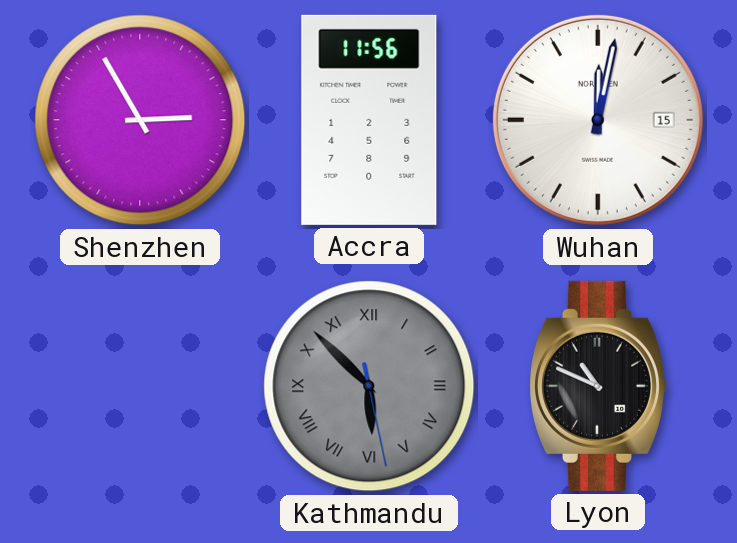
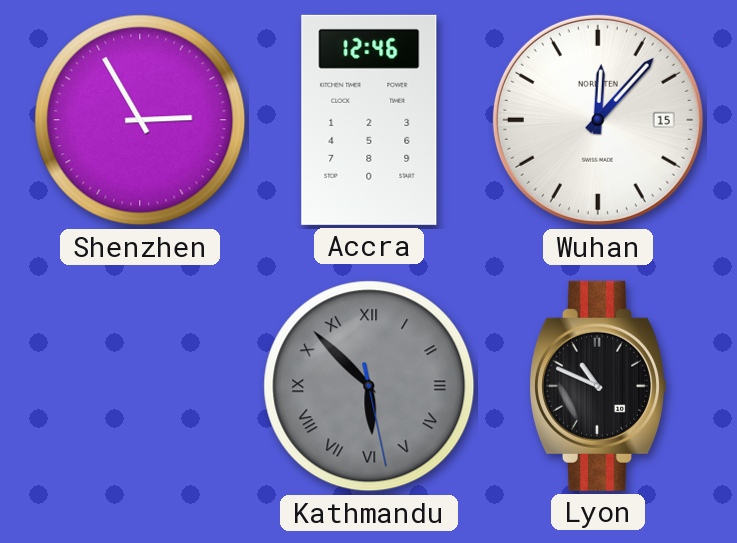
Accra: 11:56 -> 12:46
Wuhan: 12:02 -> 12:07
